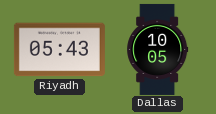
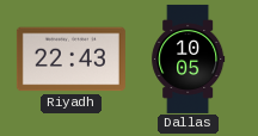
Riyadh: 05:43 -> 22:43
